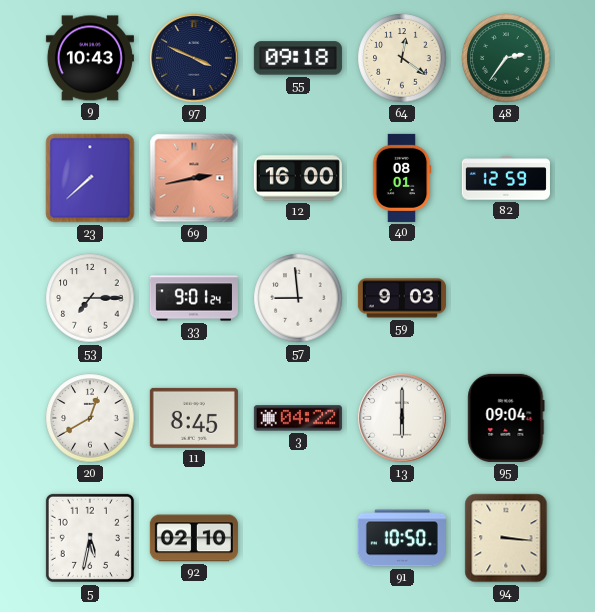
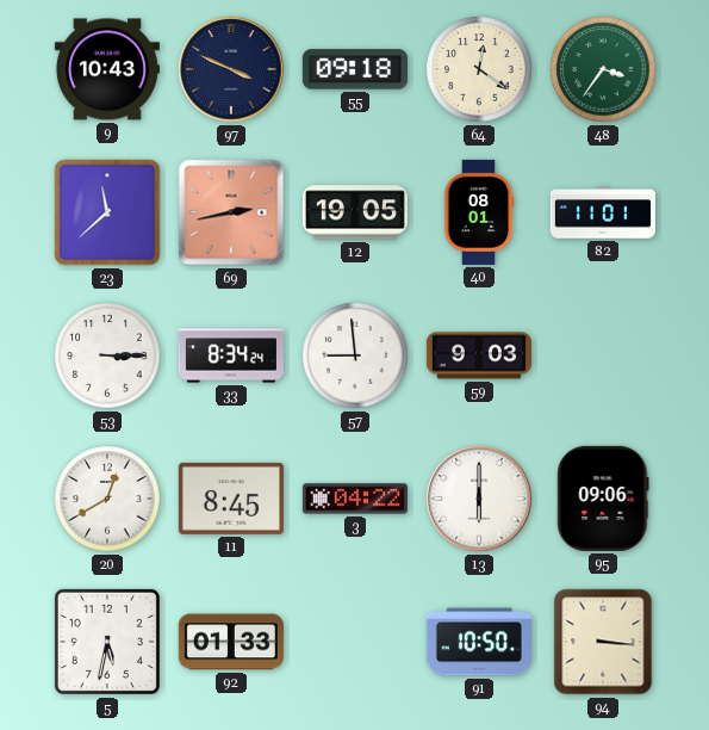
48: 2:36 -> 3:36
23: 7:38 -> 11:38
12: 16:00 -> 19:05
82: 12:59 -> 11:01
53: 7:15 -> 3:15
33: 9:01 -> 8:34
95: 09:04 -> 09:06
92: 02:10 -> 01:33
